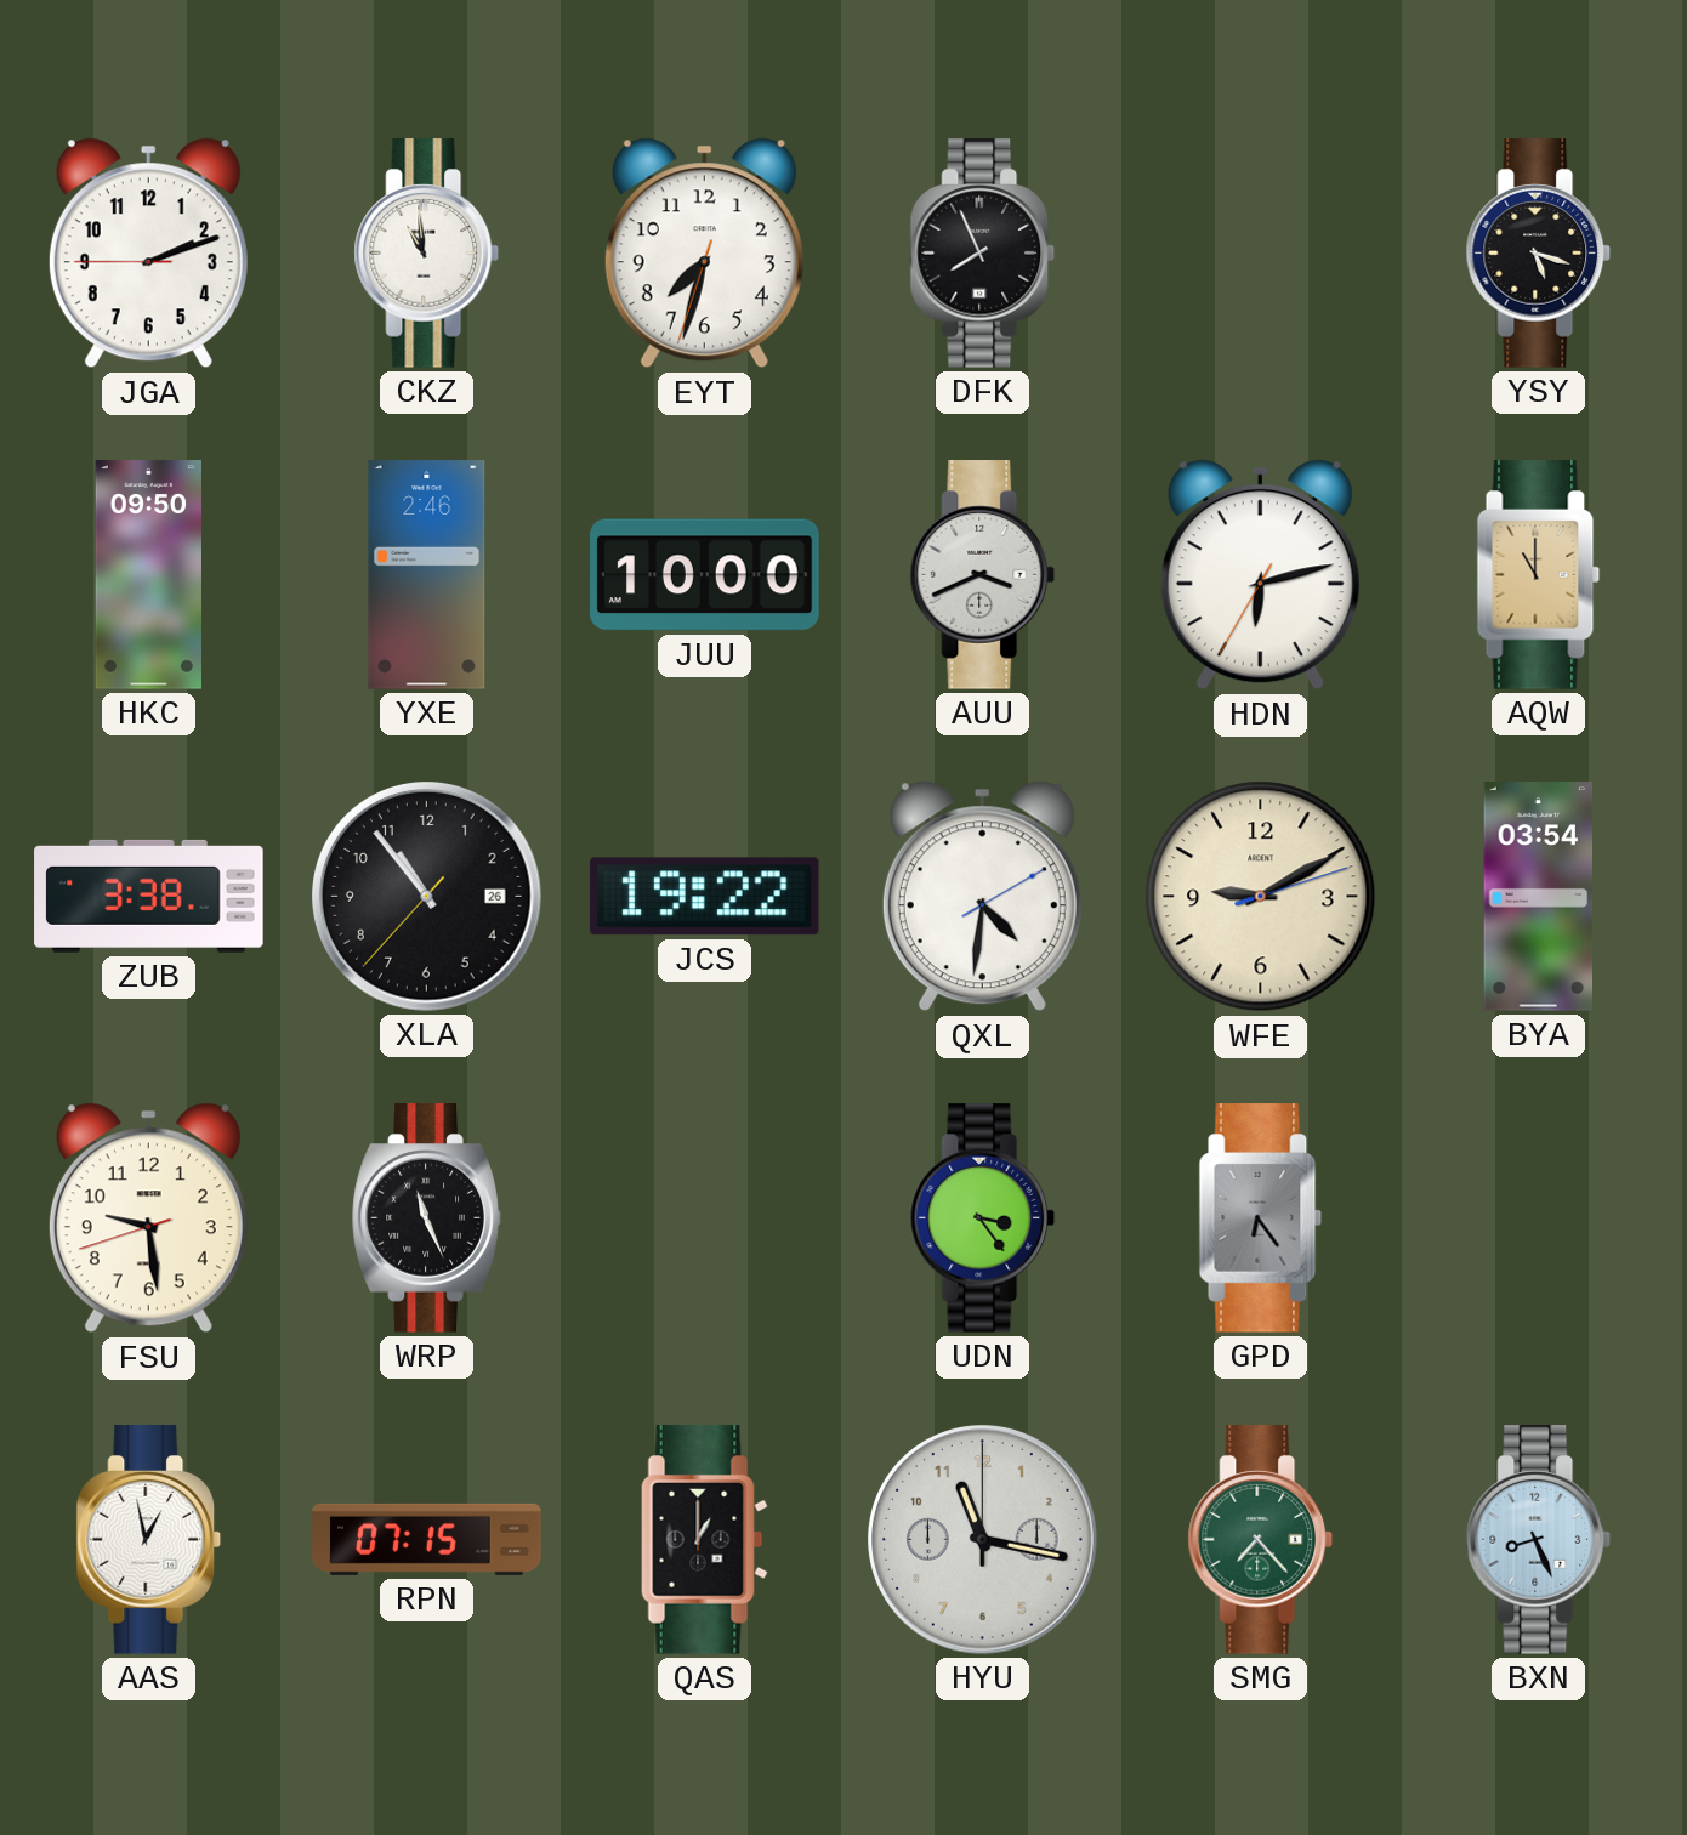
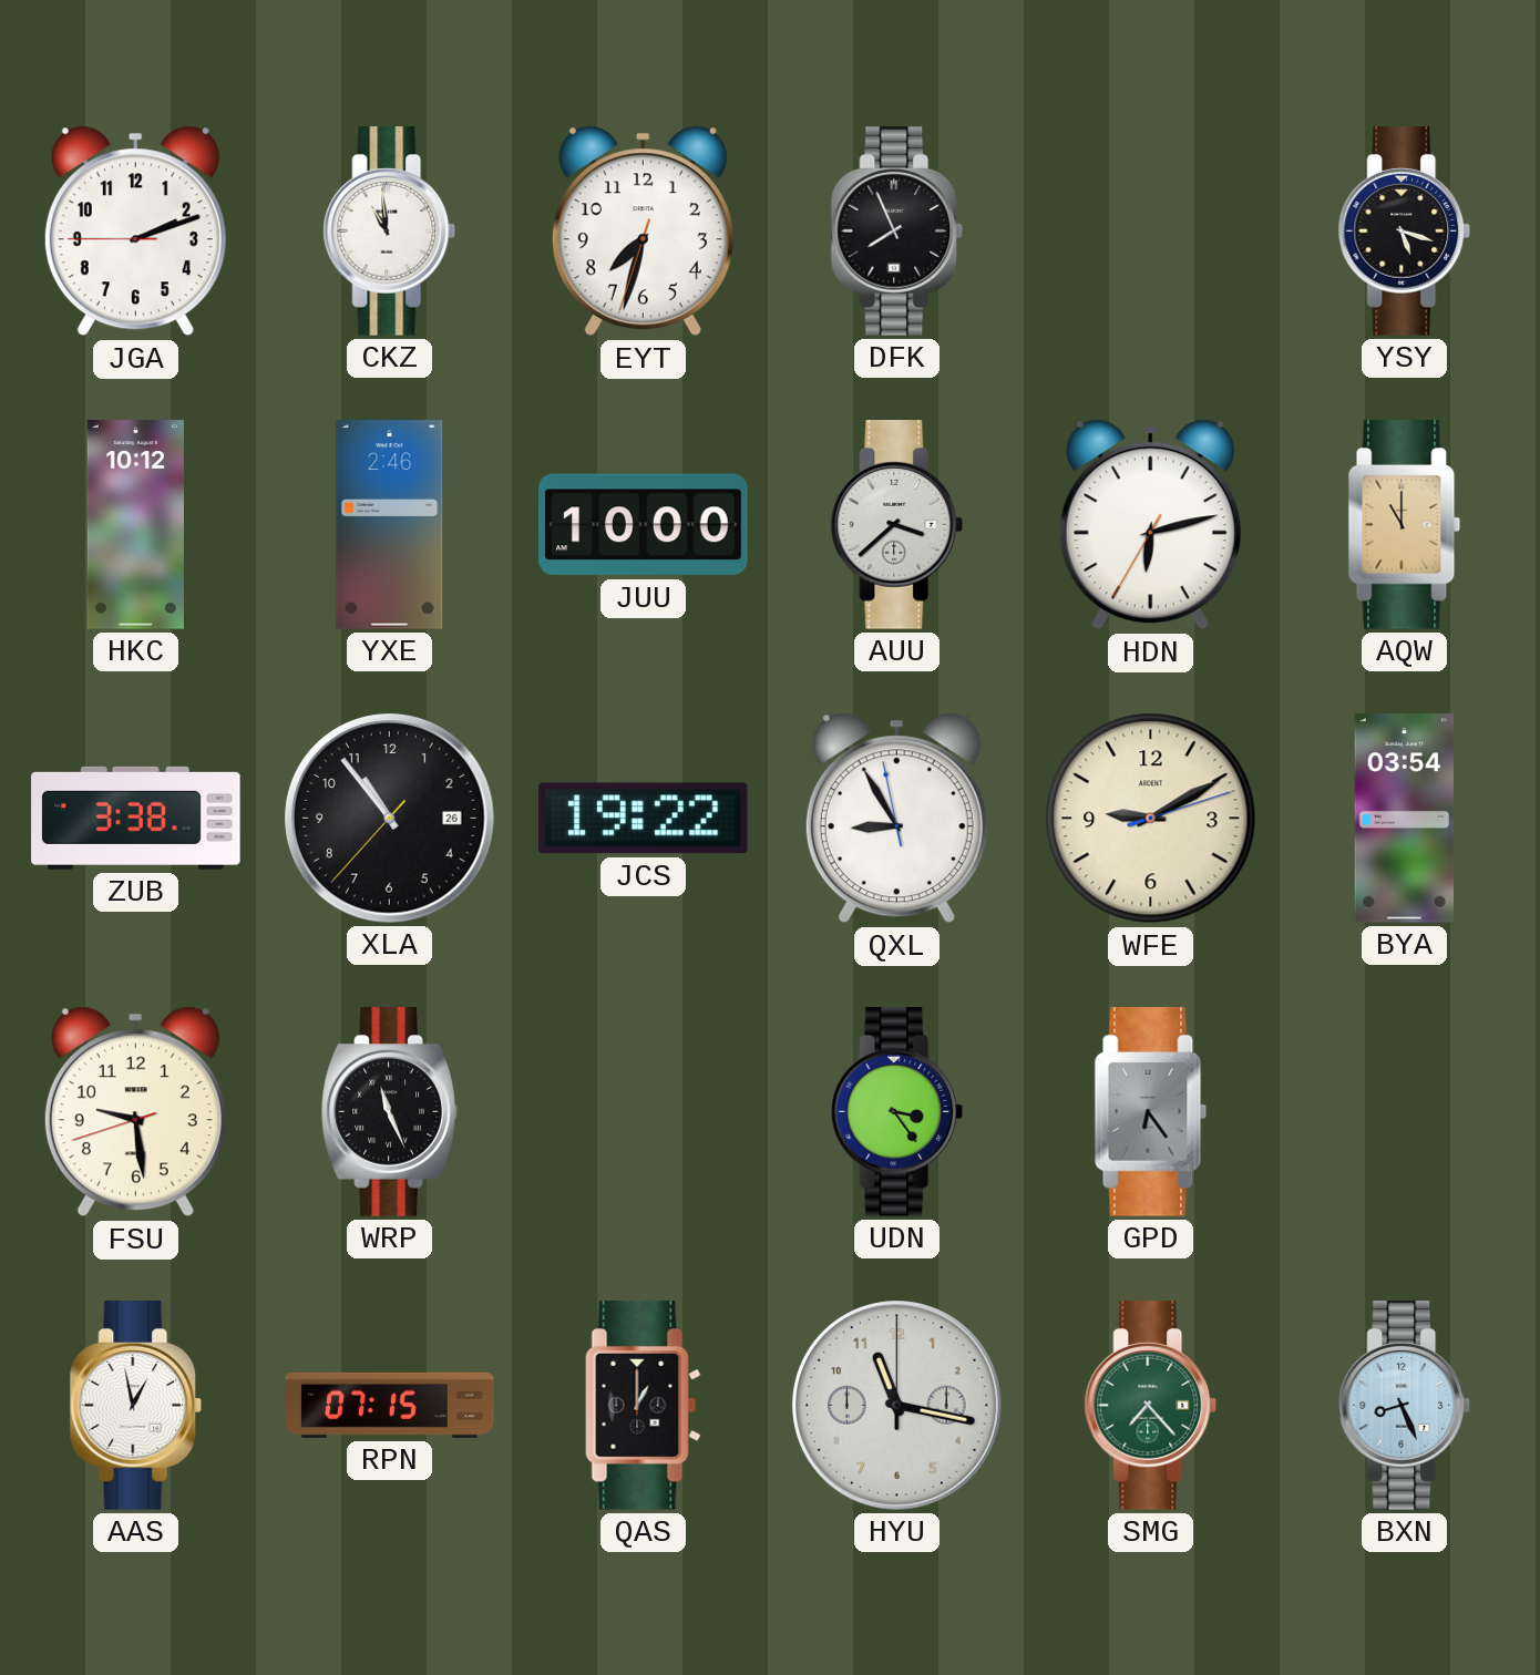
HKC: 09:50 -> 10:12
AUU: 3:41 -> 3:38
QXL: 4:31 -> 8:54
